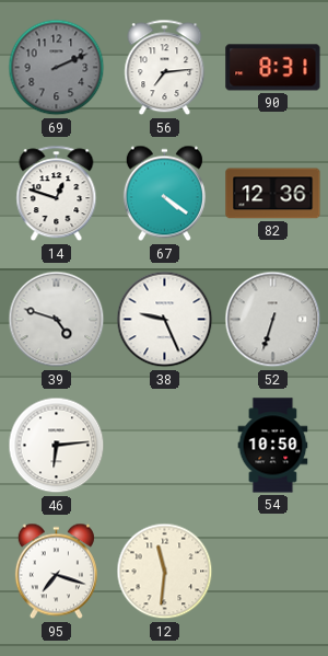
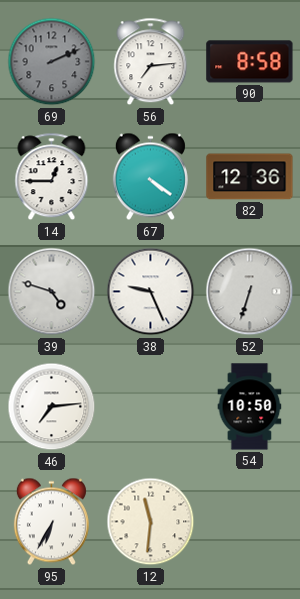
90: 8:31 -> 8:58
14: 12:48 -> 12:45
46: 6:14 -> 7:14
95: 7:18 -> 6:35
